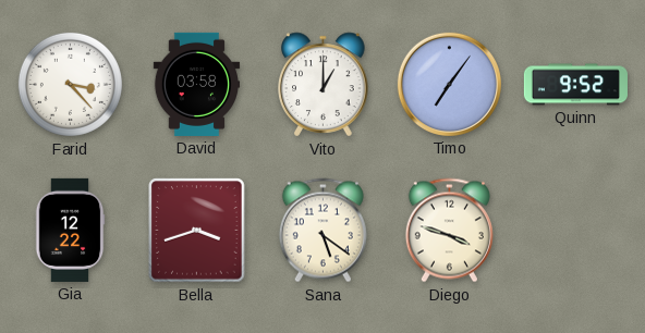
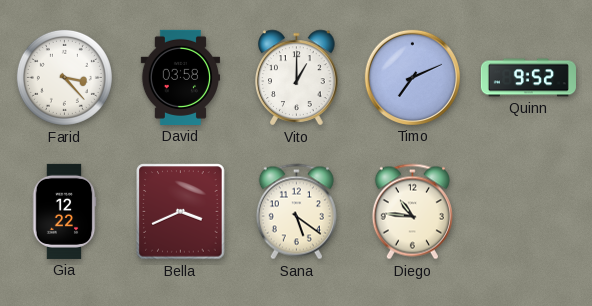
Timo: 7:06 -> 7:11
Bella: 3:42 -> 3:41
Diego: 3:48 -> 10:46
